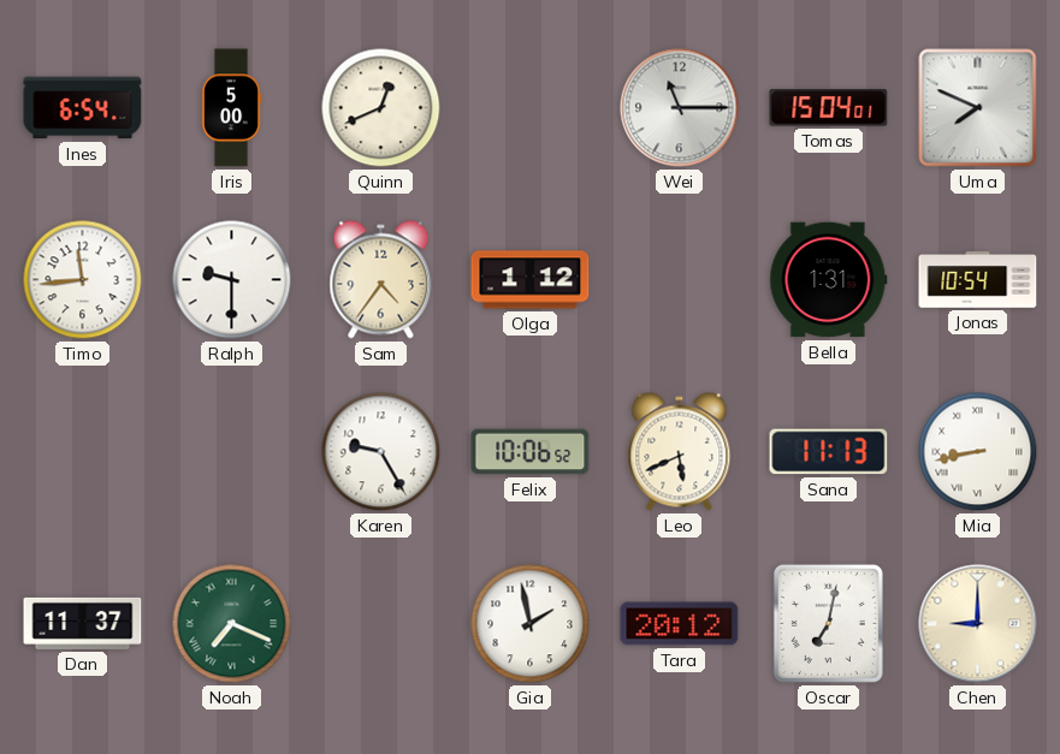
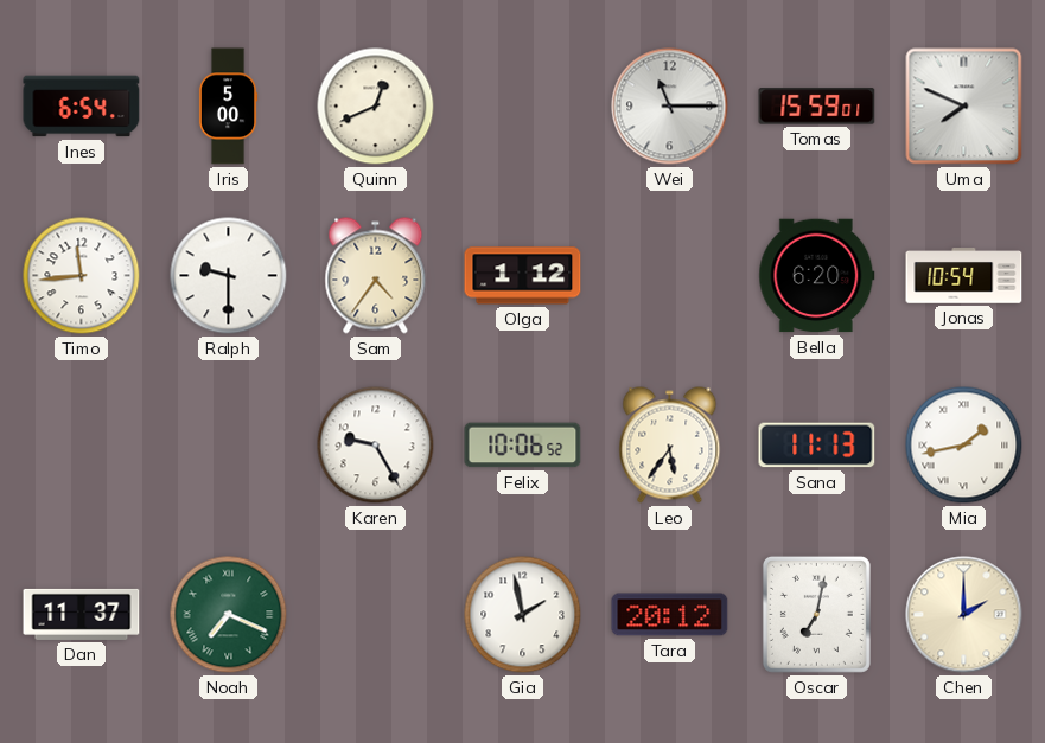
Tomas: 15:04 -> 15:59
Bella: 1:31 -> 6:20
Leo: 5:41 -> 5:36
Mia: 8:43 -> 1:43
Chen: 9:00 -> 2:00
